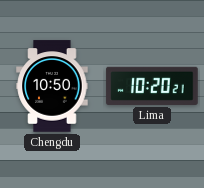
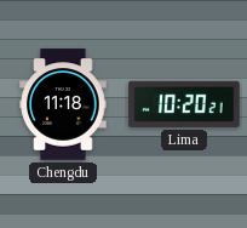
Chengdu: 10:50 -> 11:18
